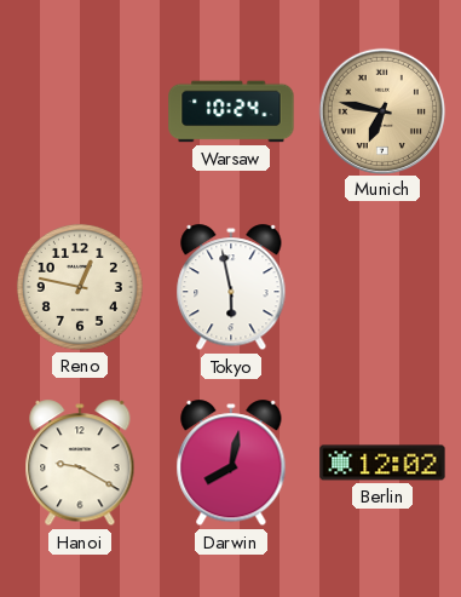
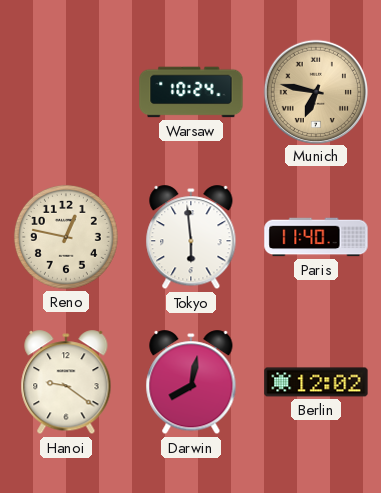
Tokyo: 5:58 -> 5:59
Paris: none -> 11:40
Hanoi: 9:20 -> 9:21
